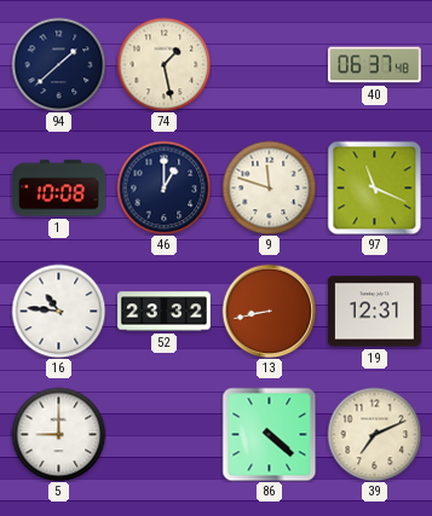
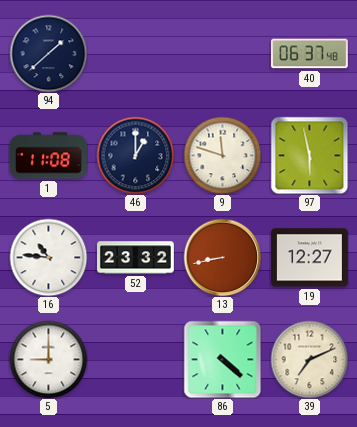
74: 1:28 -> none
1: 10:08 -> 11:08
97: 11:19 -> 5:58
19: 12:31 -> 12:27
